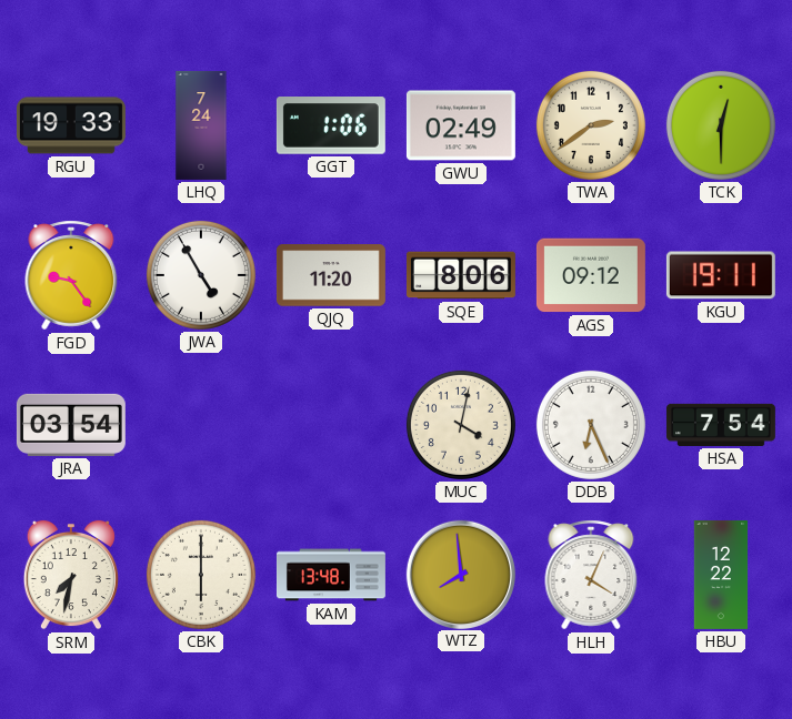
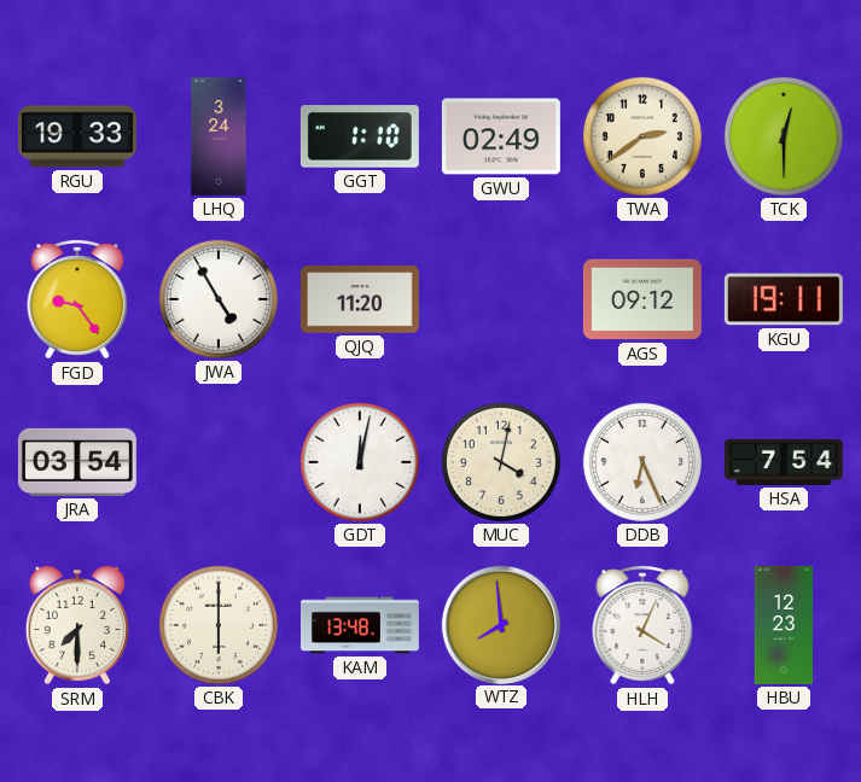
LHQ: 7:24 -> 3:24
GGT: 1:06 -> 1:10
SQE: 8:06 -> none
GDT: none -> 12:02
SRM: 7:32 -> 7:30
HBU: 12:22 -> 12:23
